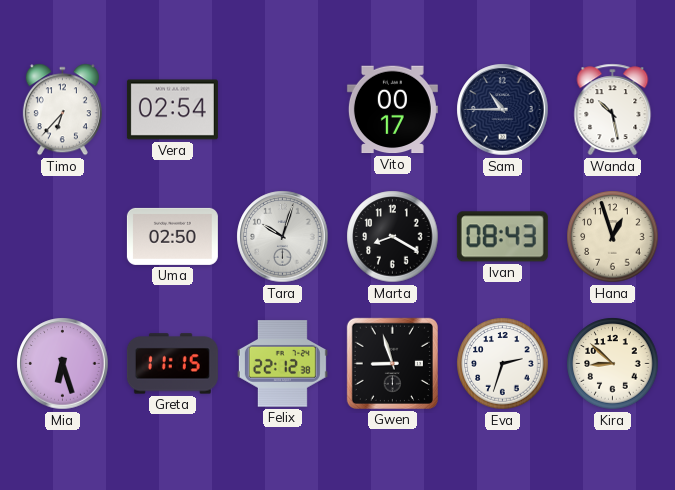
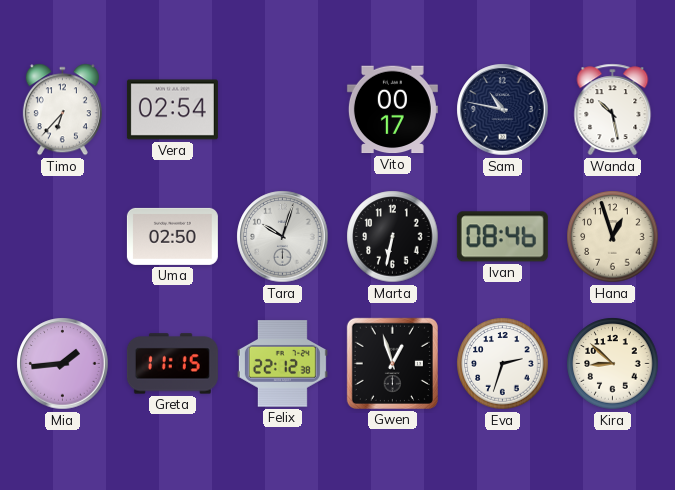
Sam: 10:45 -> 10:47
Marta: 8:20 -> 6:32
Ivan: 08:43 -> 08:46
Mia: 6:27 -> 1:44
Gwen: 8:57 -> 12:57
